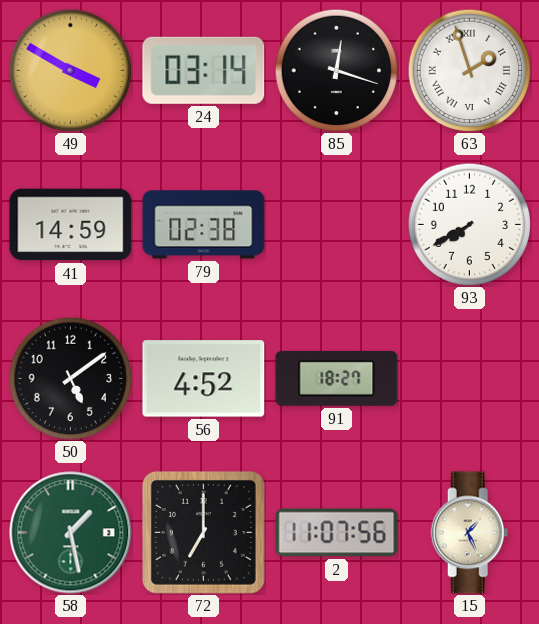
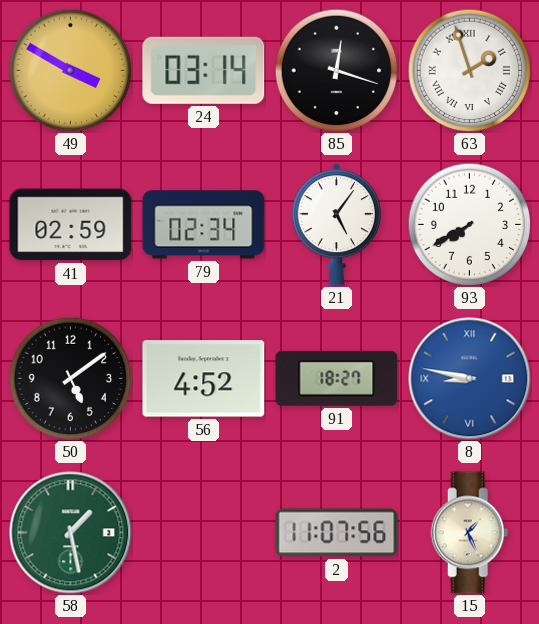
41: 14:59 -> 02:59
79: 02:38 -> 02:34
21: none -> 5:06
8: none -> 8:47
72: 7:00 -> none
